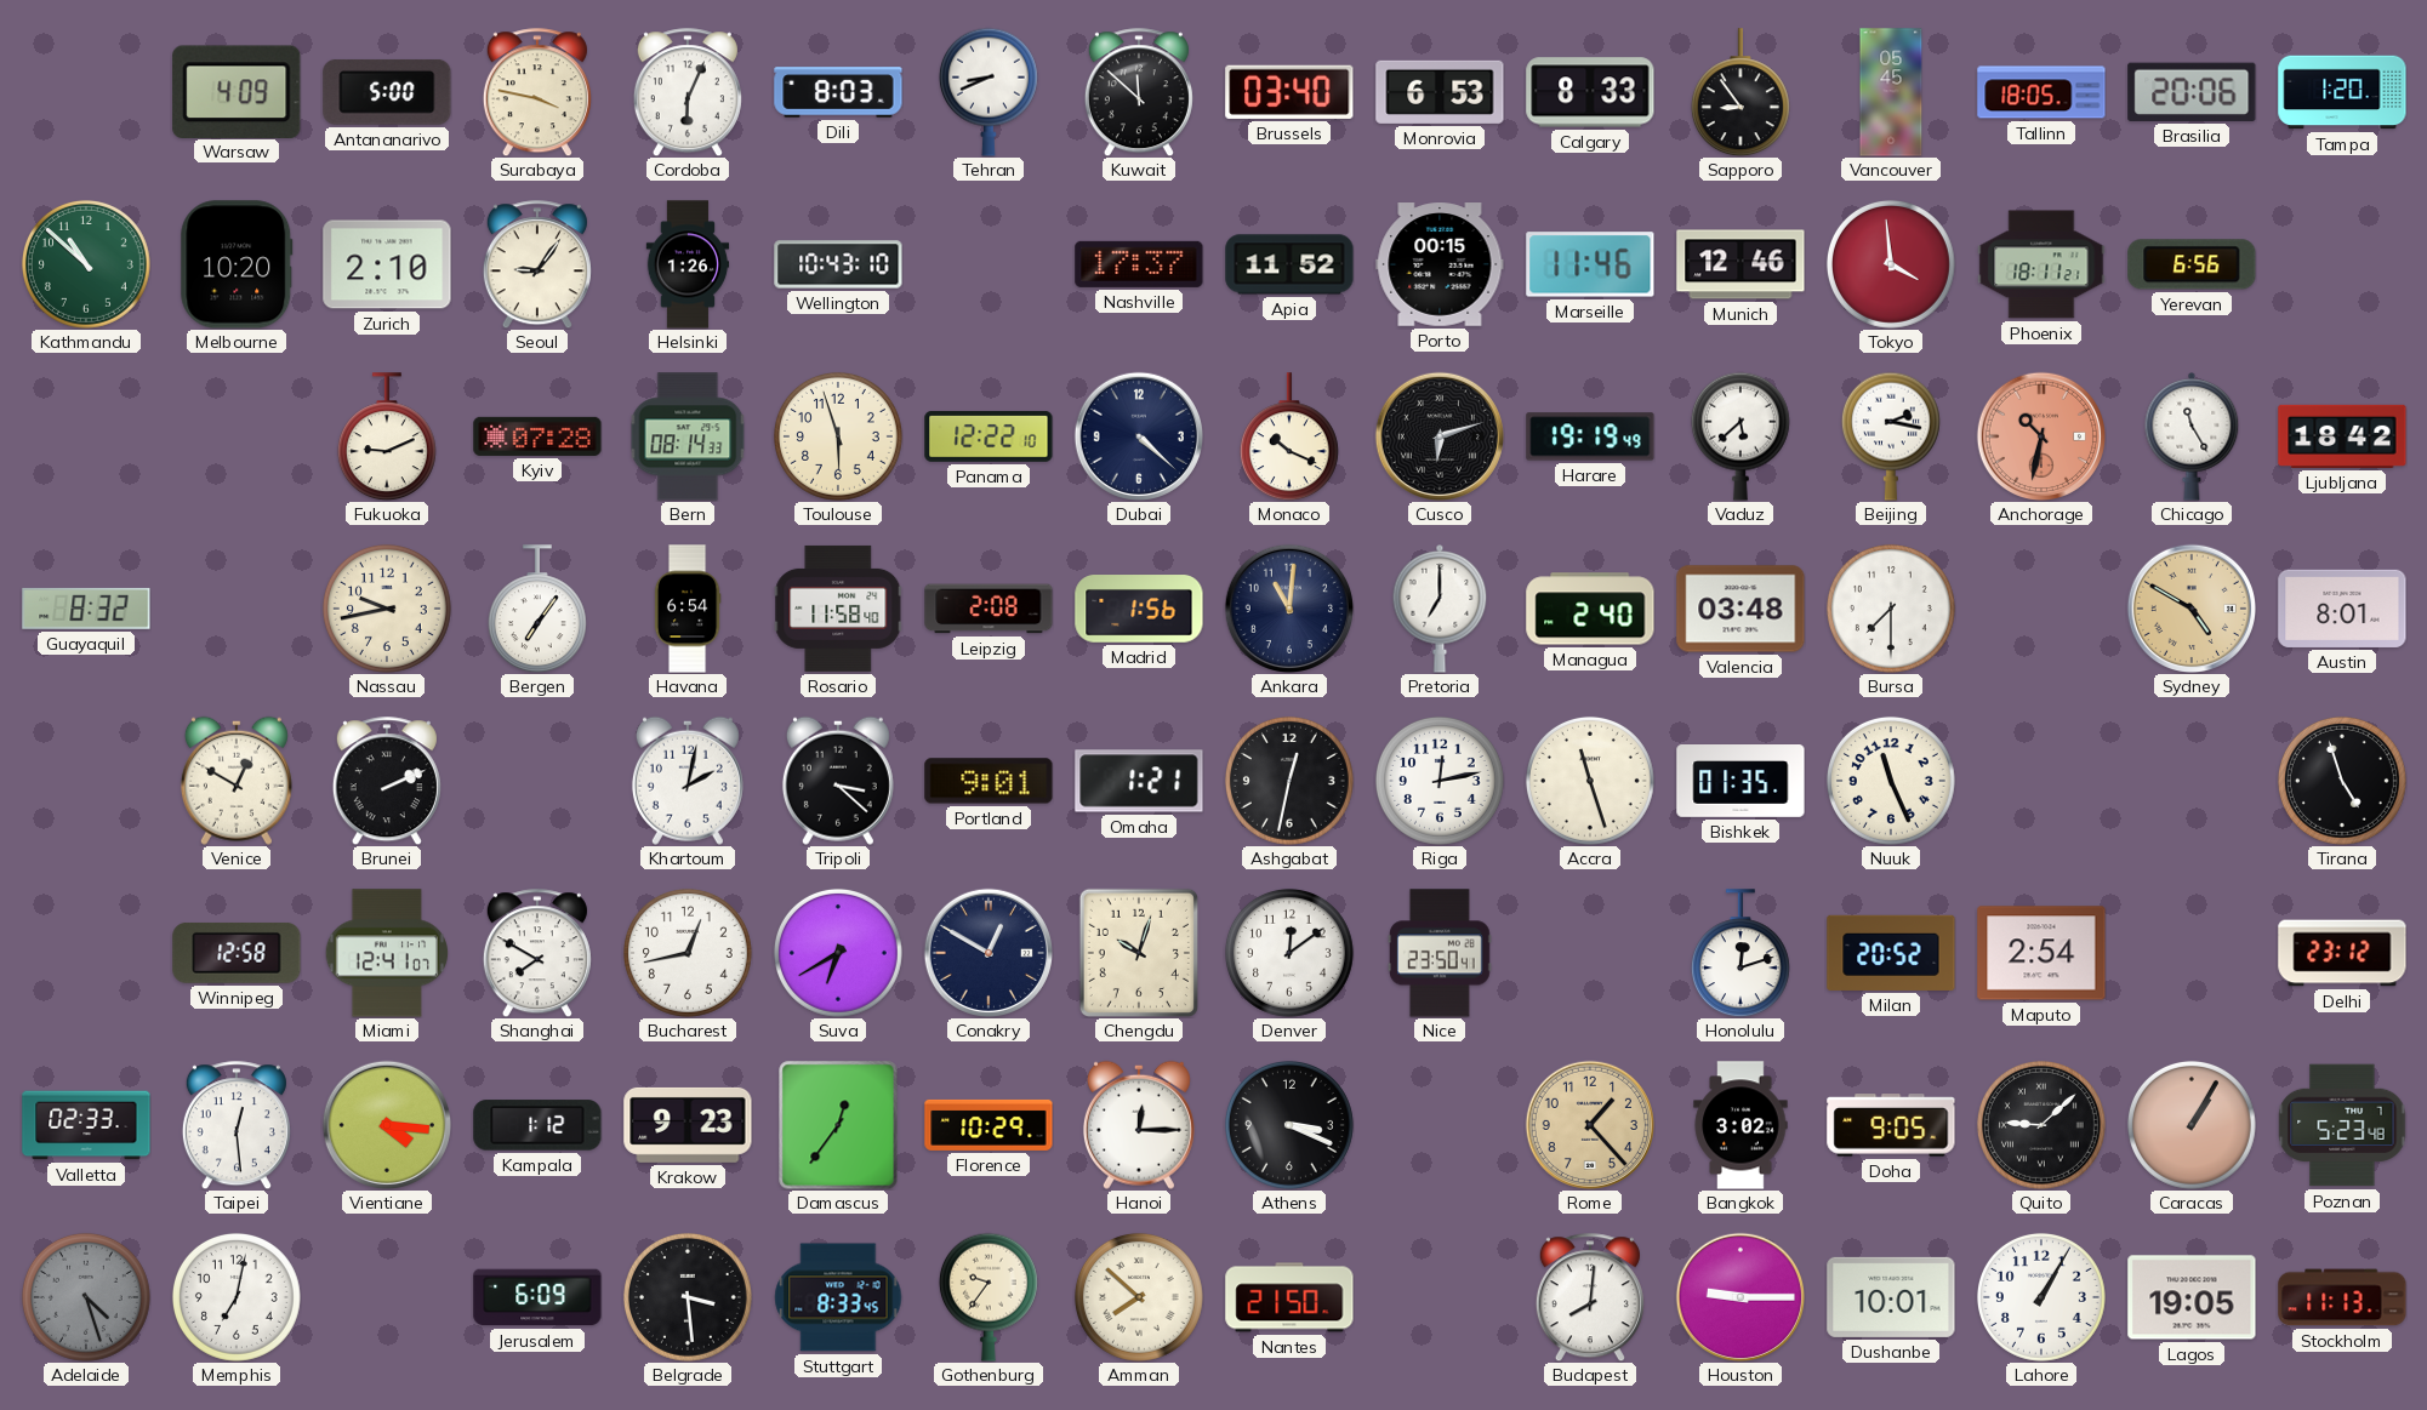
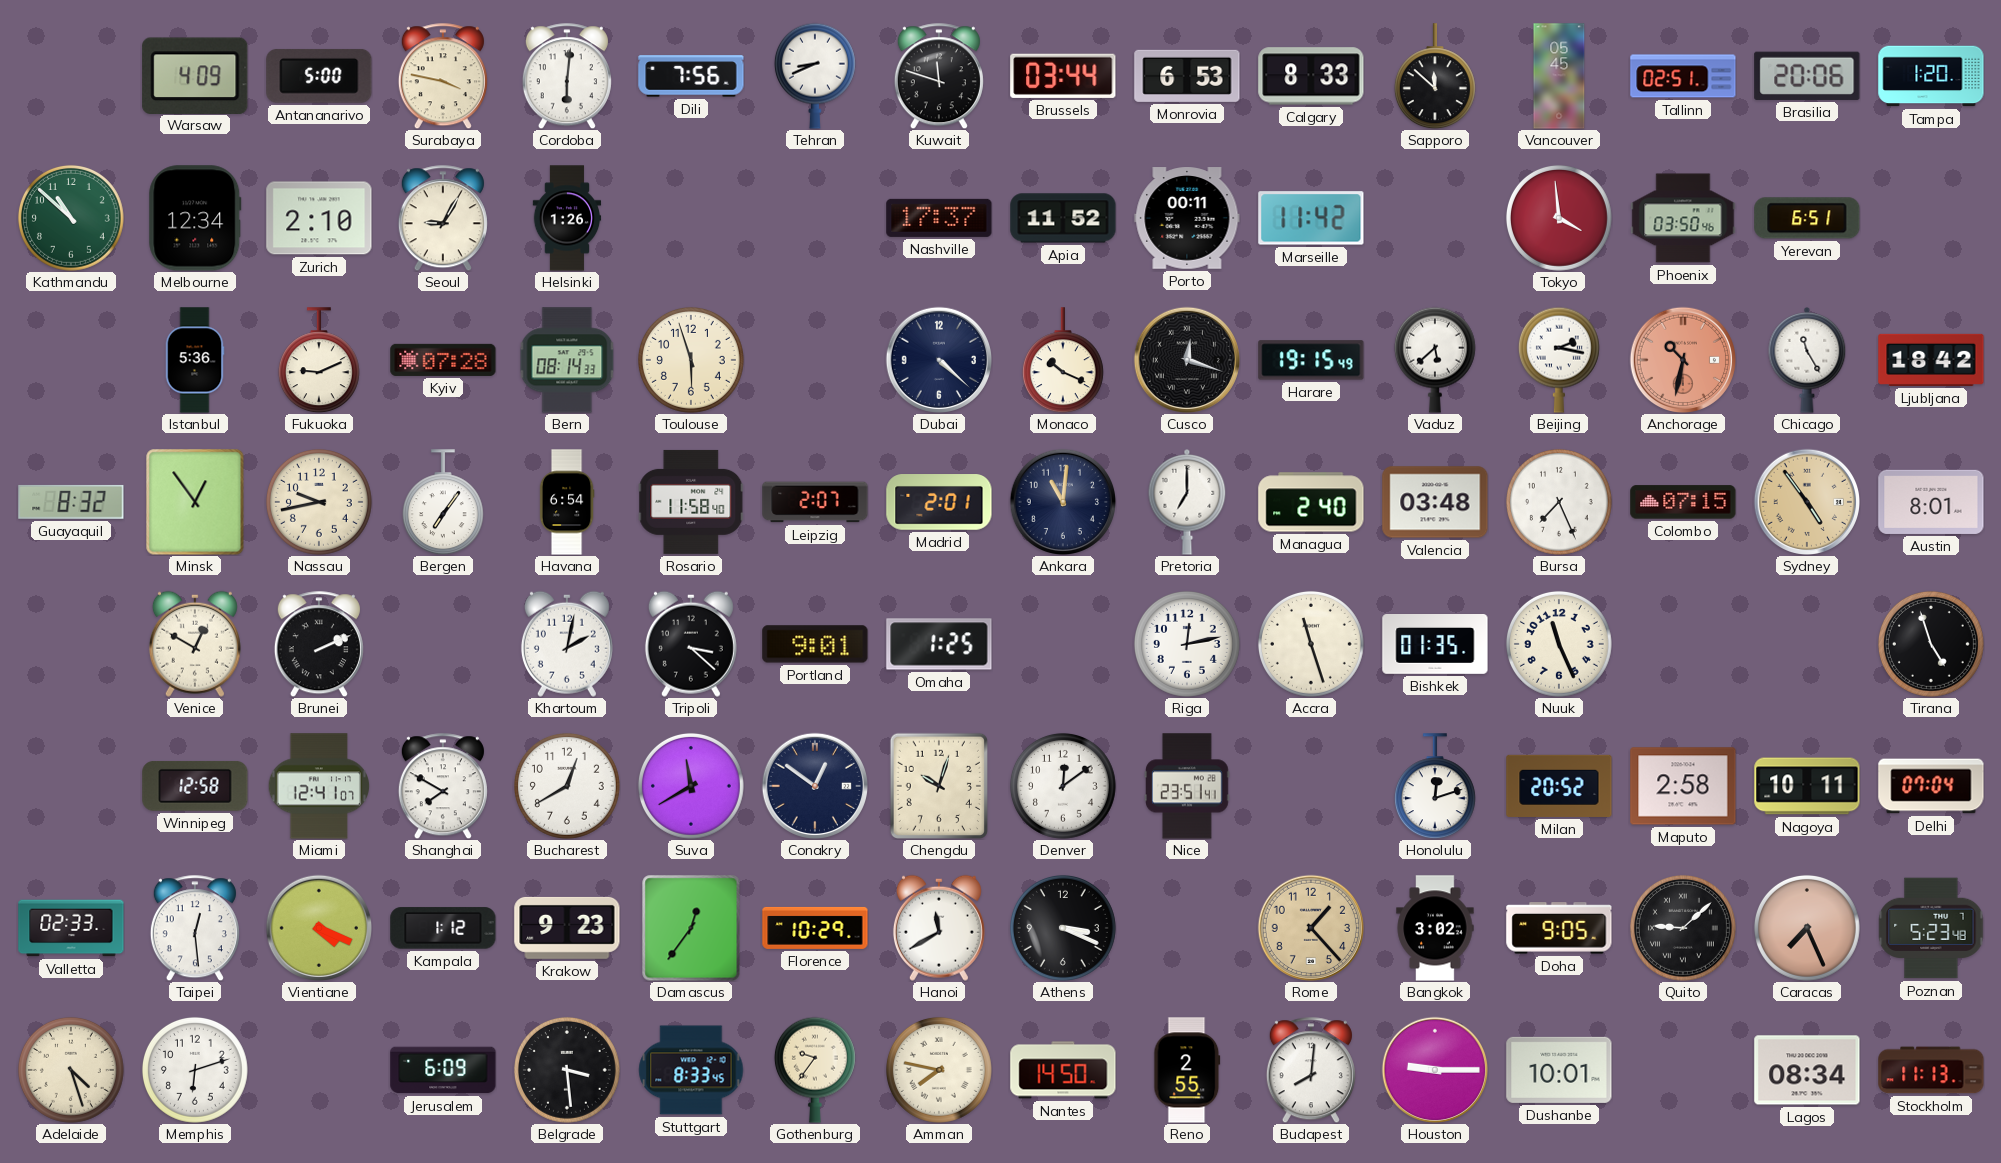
Cordoba: 6:04 -> 6:01
Dili: 8:03 -> 7:56
Kuwait: 11:52 -> 11:48
Brussels: 03:40 -> 03:44
Sapporo: 8:54 -> 11:52
Tallinn: 18:05 -> 02:51
Melbourne: 10:20 -> 12:34
Seoul: 9:06 -> 9:05
Wellington: 10:43 -> none
Porto: 00:15 -> 00:11
Marseille: 11:46 -> 11:42
Munich: 12:46 -> none
Phoenix: 18:11 -> 03:50
Yerevan: 6:56 -> 6:51
Istanbul: none -> 5:36
Panama: 12:22 -> none
Cusco: 6:12 -> 12:18
Harare: 19:19 -> 19:15
Minsk: none -> 12:54
Leipzig: 2:08 -> 2:07
Madrid: 1:56 -> 2:01
Bursa: 7:30 -> 7:26
Colombo: none -> 07:15
Sydney: 4:50 -> 4:54
Omaha: 1:21 -> 1:25
Ashgabat: 12:32 -> none
Bucharest: 12:43 -> 12:40
Suva: 6:40 -> 11:40
Conakry: 12:50 -> 12:51
Nice: 23:50 -> 23:51
Maputo: 2:54 -> 2:58
Nagoya: none -> 10:11
Delhi: 23:12 -> 07:04
Vientiane: 4:16 -> 4:19
Hanoi: 12:15 -> 11:40
Caracas: 1:05 -> 7:26
Adelaide dial: grey -> cream
Memphis: 7:02 -> 6:12
Amman: 7:52 -> 7:47
Nantes: 21:50 -> 14:50
Reno: none -> 2:55
Lahore: 1:05 -> none
Lagos: 19:05 -> 08:34
